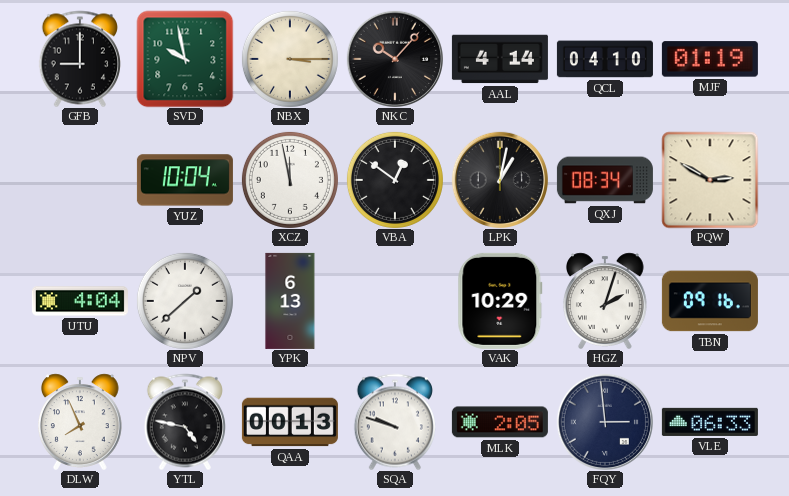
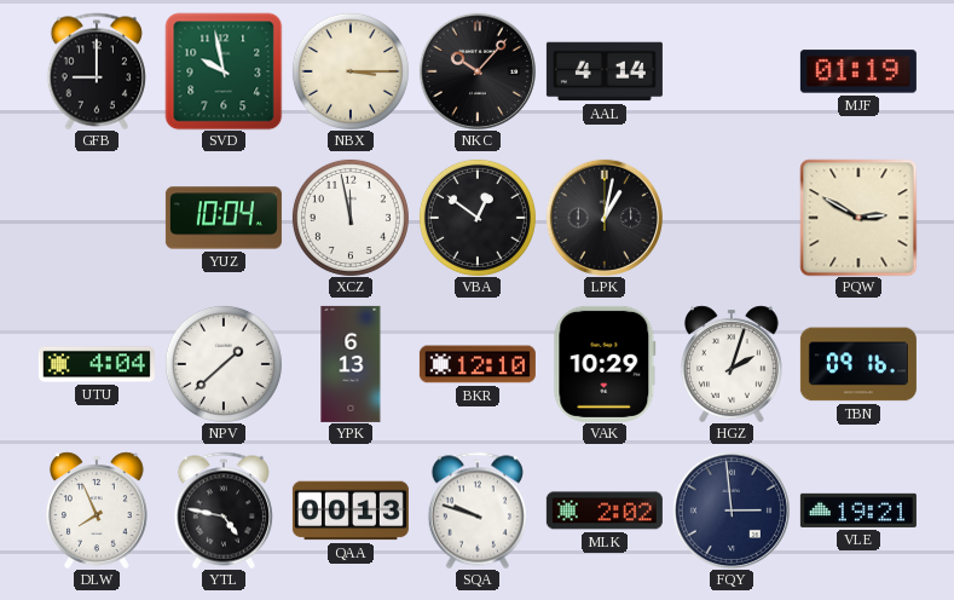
QCL: 04:10 -> none
QXJ: 08:34 -> none
BKR: none -> 12:10
MLK: 2:05 -> 2:02
VLE: 06:33 -> 19:21
